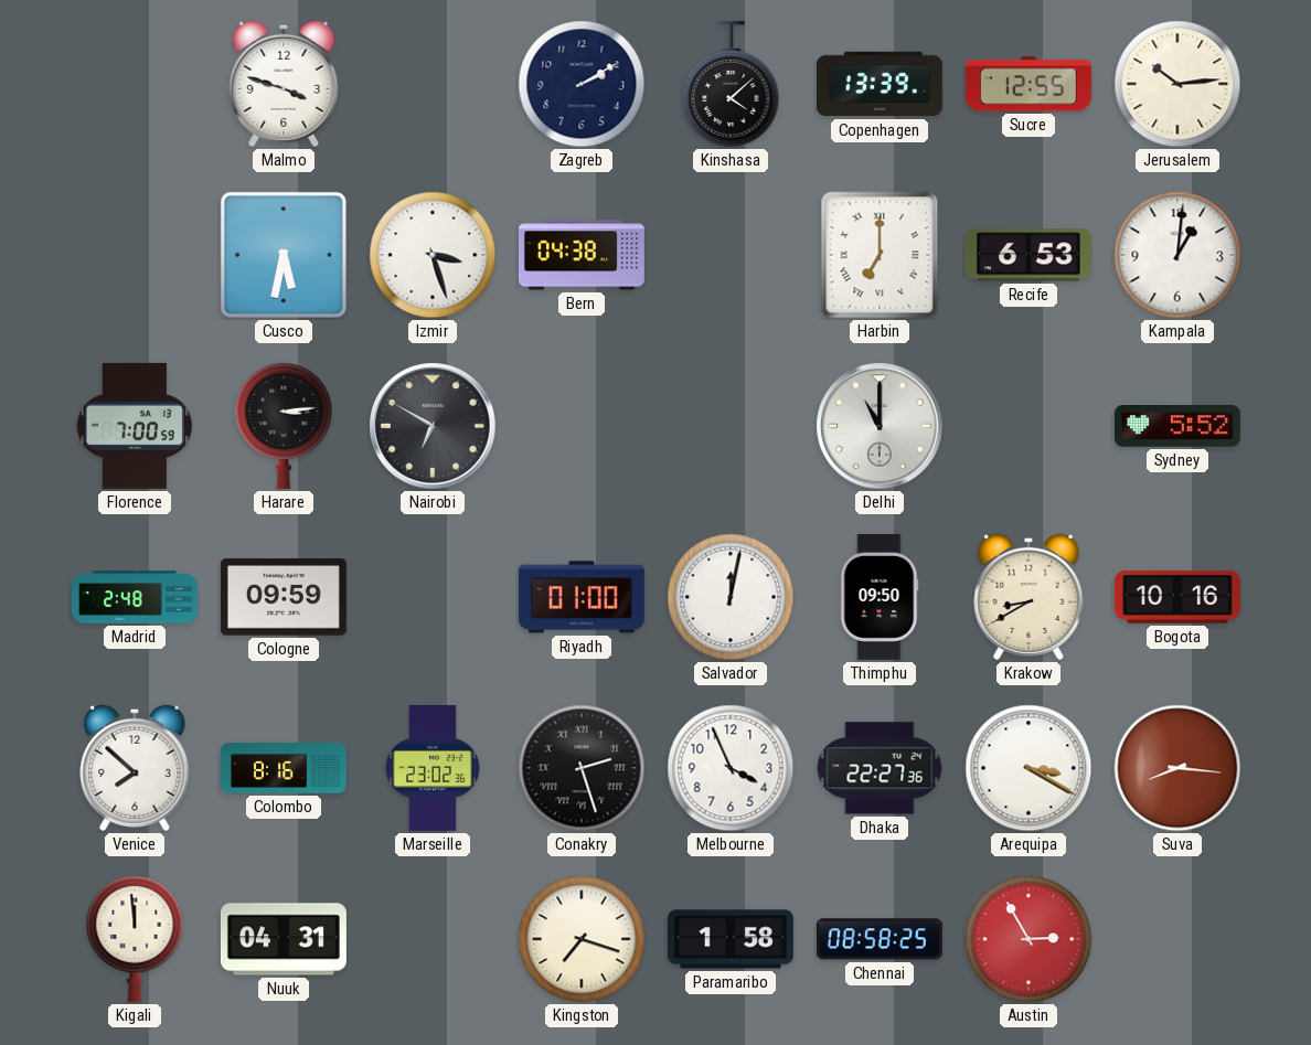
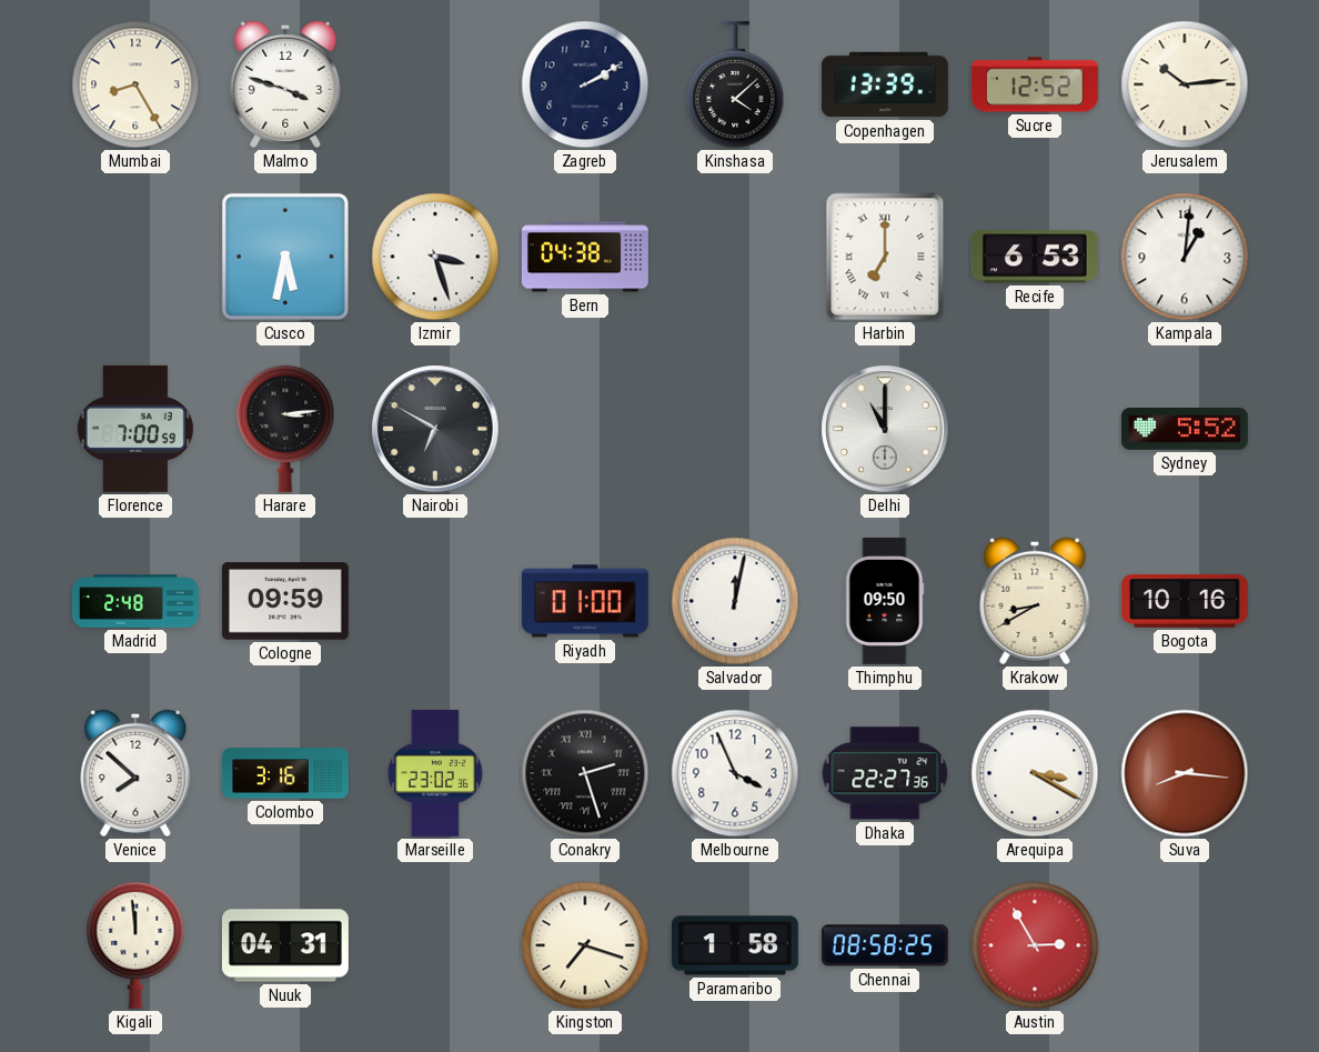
Mumbai: none -> 8:25
Sucre: 12:55 -> 12:52
Colombo: 8:16 -> 3:16
